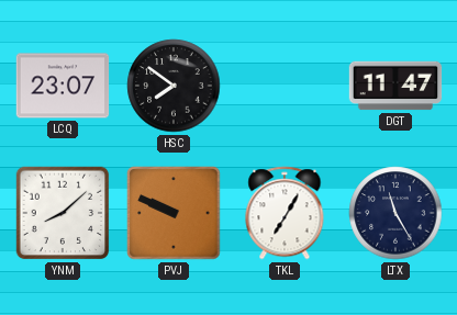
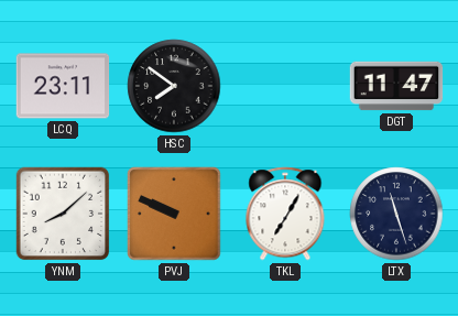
LCQ: 23:07 -> 23:11
LTX: 11:25 -> 11:27
